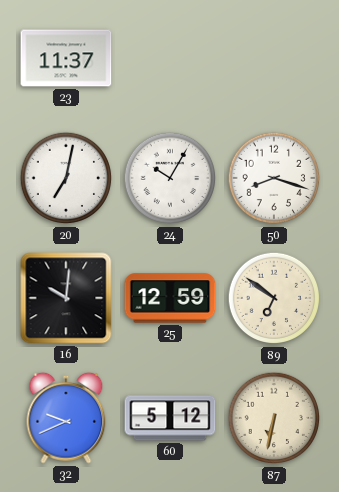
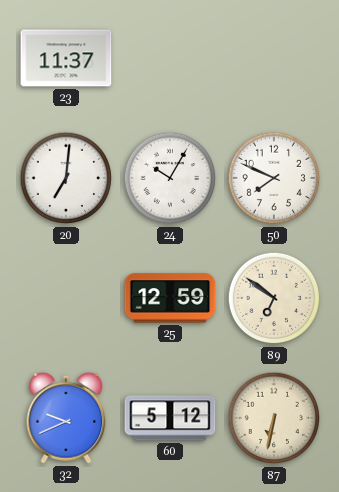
20: 7:02 -> 7:01
50: 8:18 -> 7:49
16: 10:01 -> none
